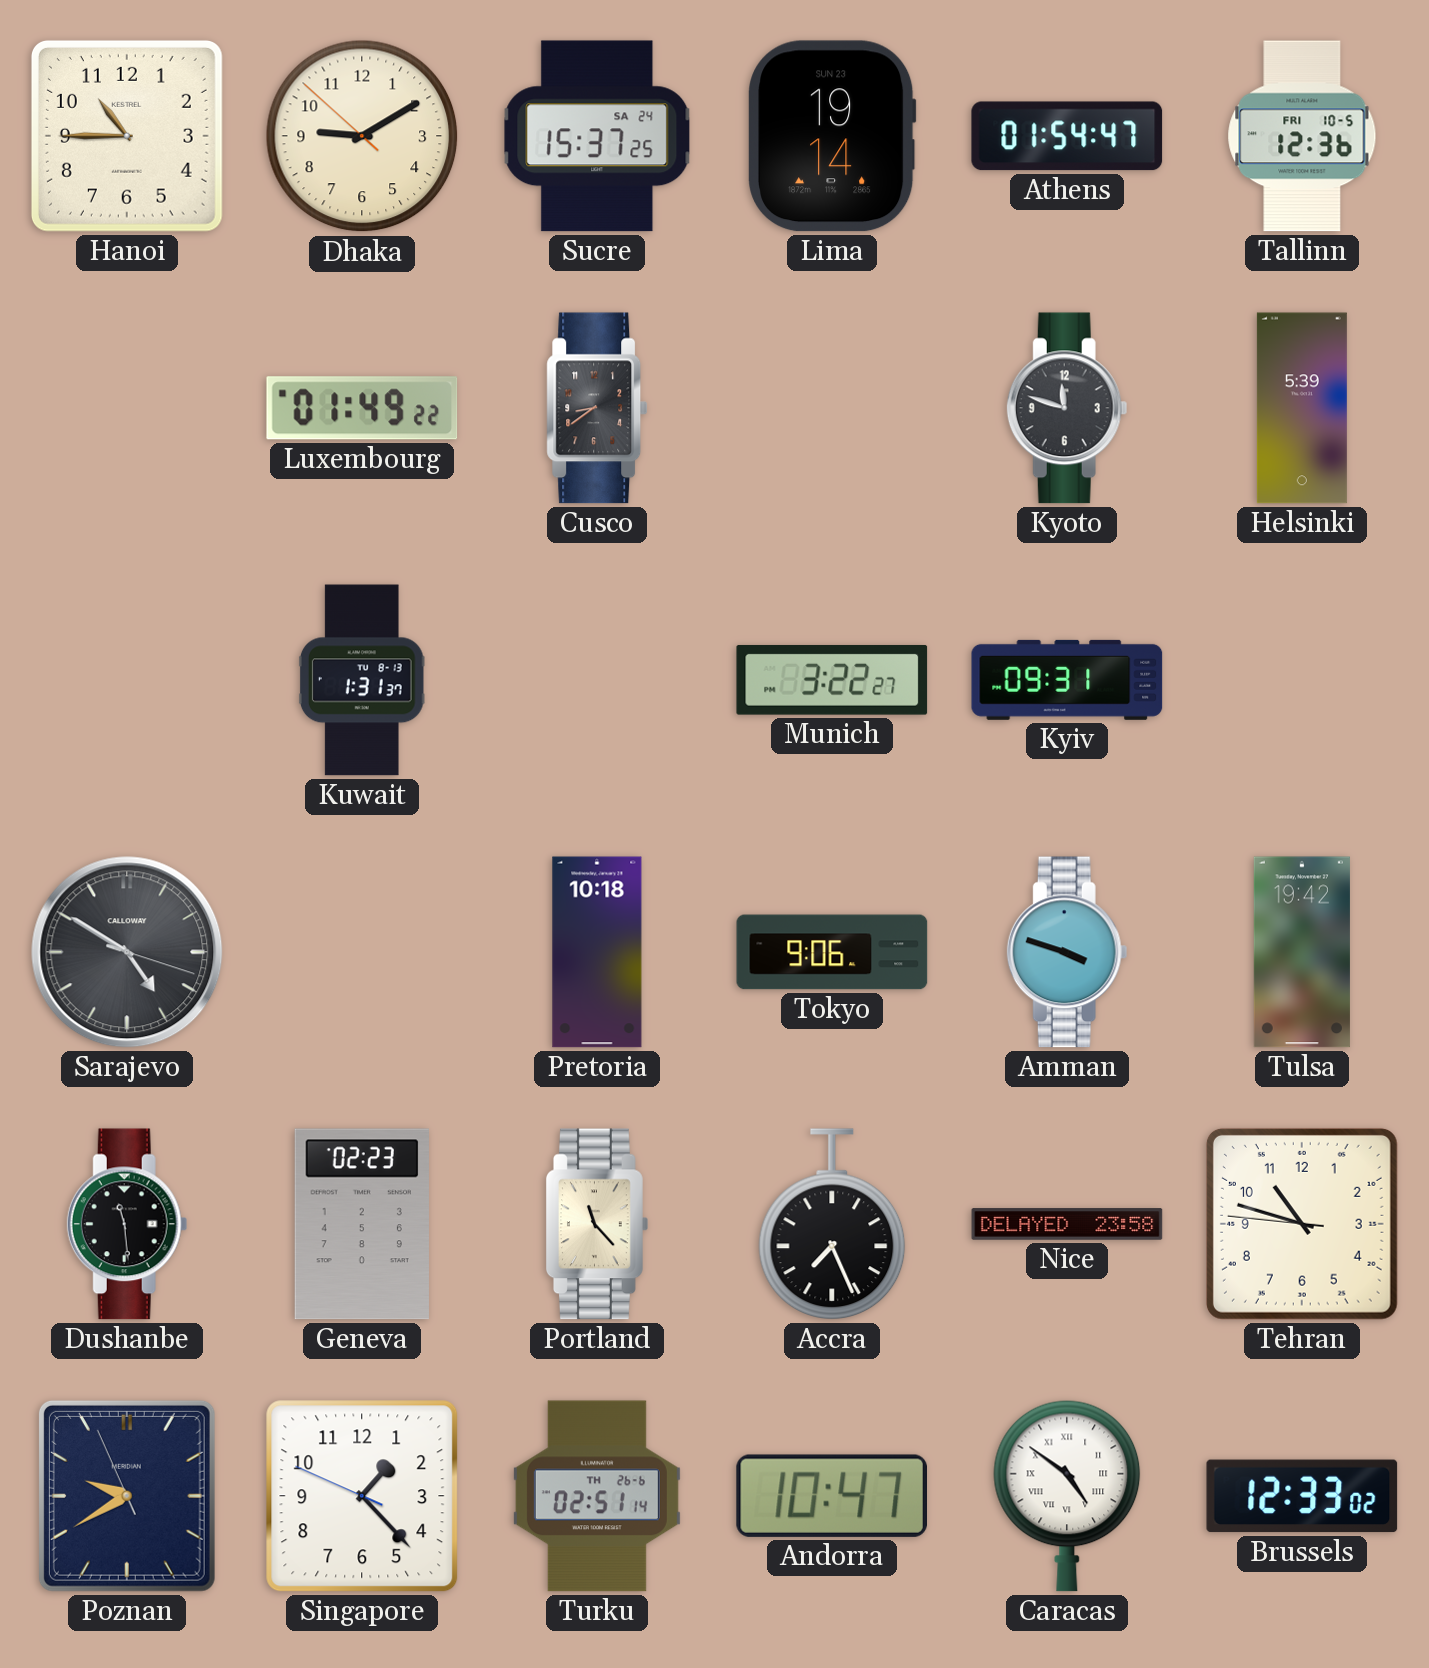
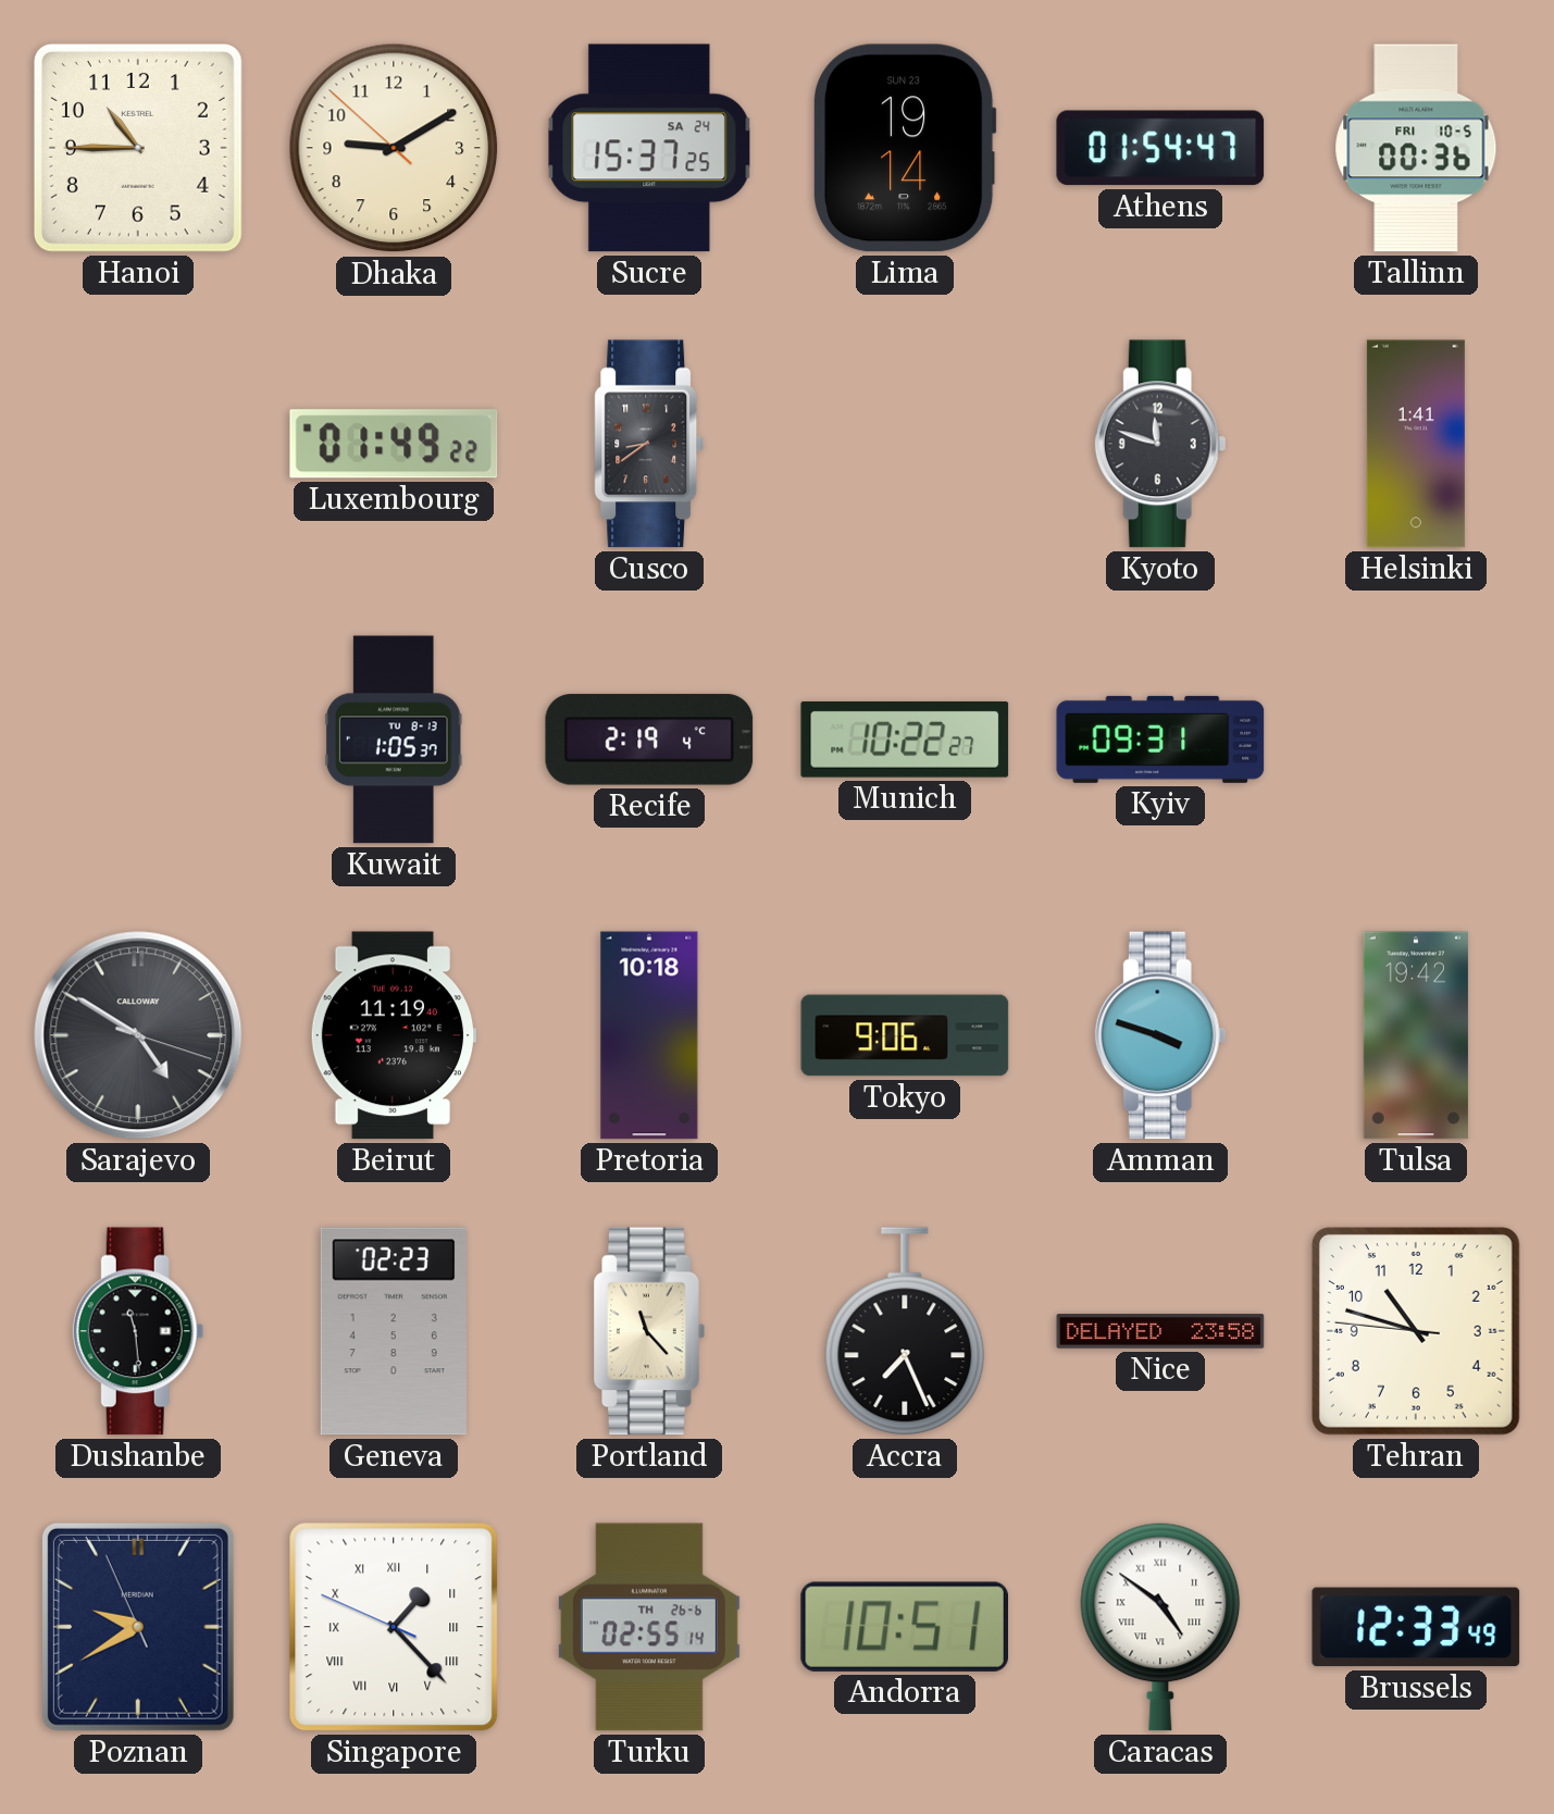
Tallinn: 12:36 -> 00:36
Helsinki: 5:39 -> 1:41
Kuwait: 1:31 -> 1:05
Recife: none -> 2:19
Munich: 3:22 -> 10:22
Beirut: none -> 11:19
Singapore numerals: Arabic -> Roman
Turku: 02:51 -> 02:55
Andorra: 10:47 -> 10:51
Brussels: 12:33:02 -> 12:33:49
